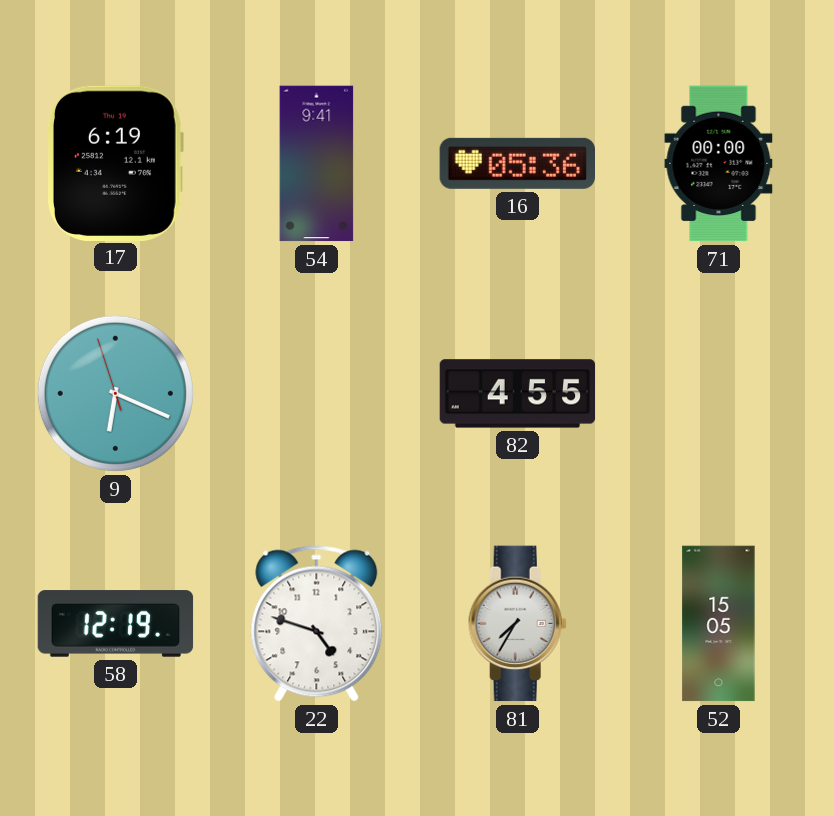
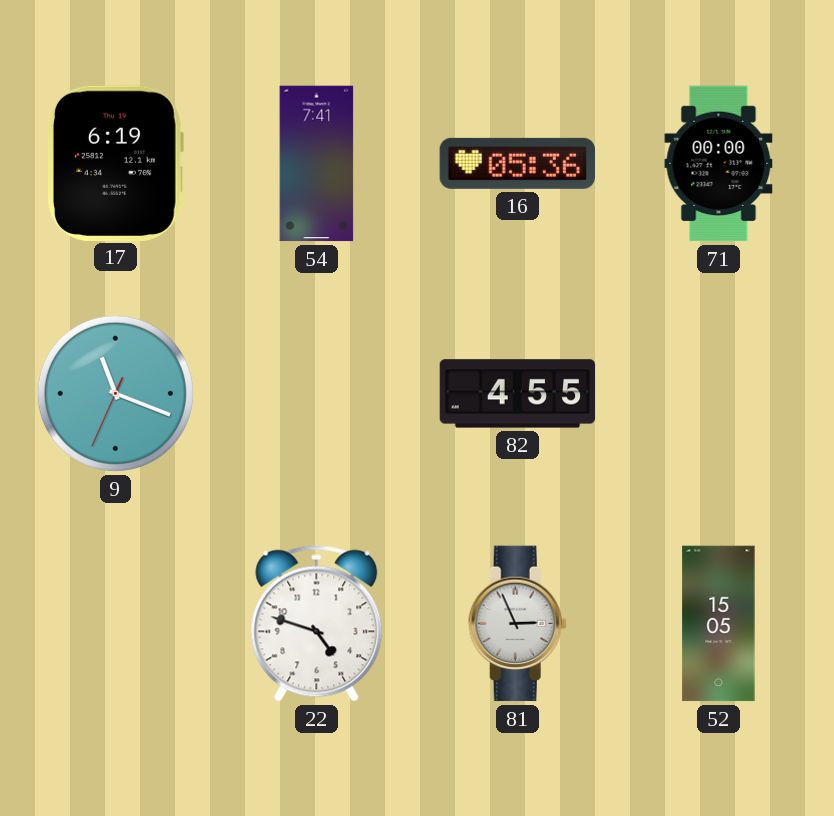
54: 9:41 -> 7:41
9: 6:18 -> 11:18
58: 12:19 -> none
81: 7:35 -> 2:56
